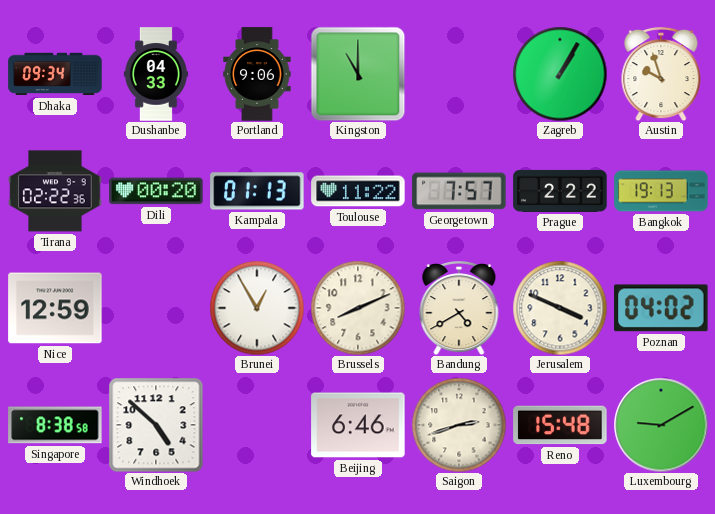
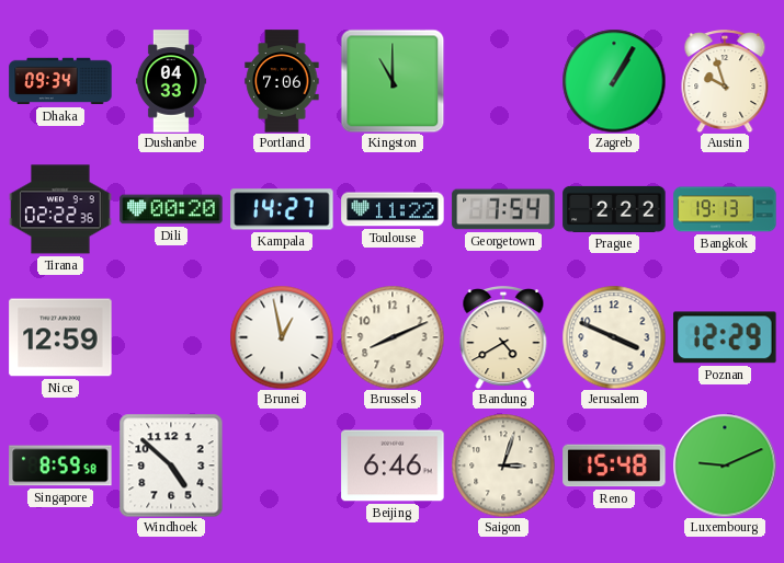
Portland: 9:06 -> 7:06
Kampala: 01:13 -> 14:27
Georgetown: 7:57 -> 7:54
Brunei: 12:55 -> 12:58
Poznan: 04:02 -> 12:29
Singapore: 8:38 -> 8:59
Saigon: 2:42 -> 3:03
Luxembourg: 9:10 -> 9:11
